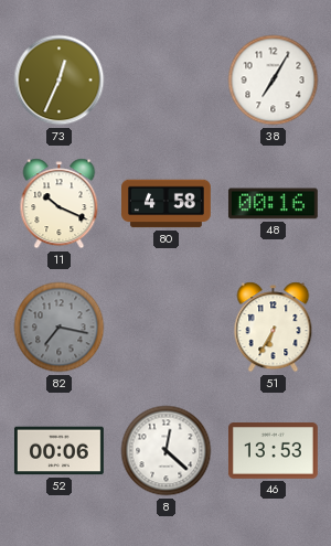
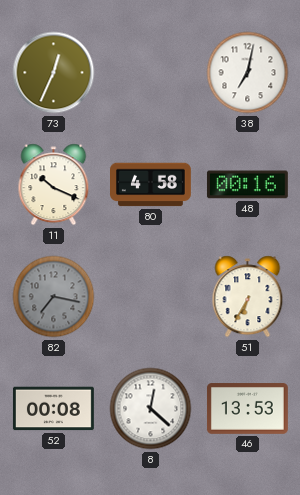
38: 7:05 -> 7:02
52: 00:06 -> 00:08
